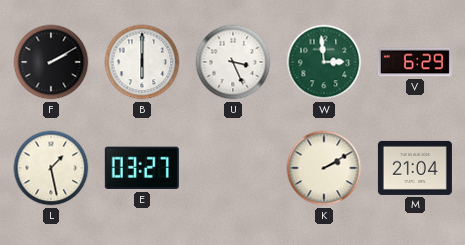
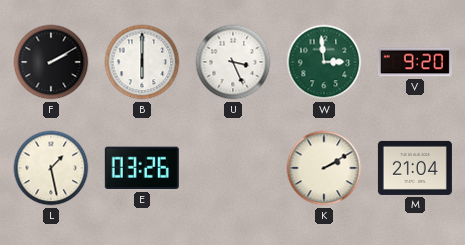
V: 6:29 -> 9:20
E: 03:27 -> 03:26
